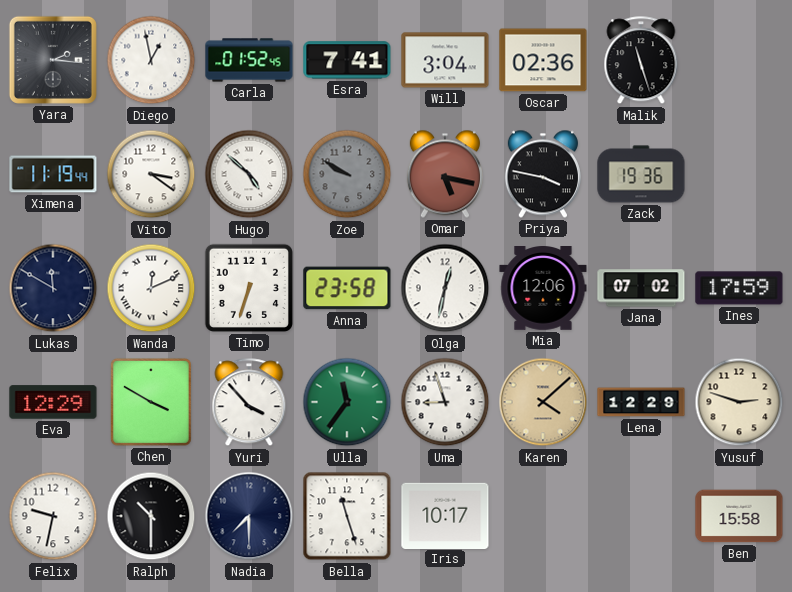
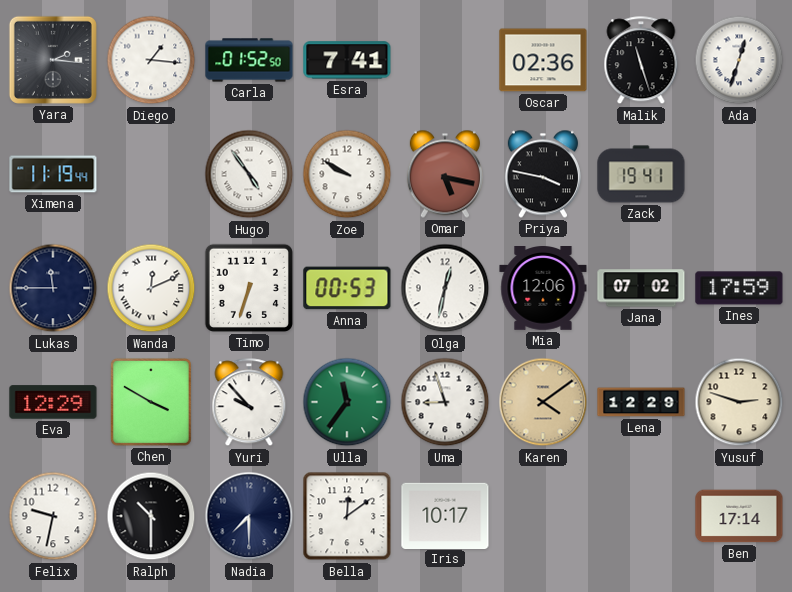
Diego: 12:58 -> 1:16
Carla: 01:52:45 -> 01:52:50
Will: 3:04 -> none
Ada: none -> 12:33
Vito: 3:21 -> none
Hugo: 4:52 -> 4:54
Zoe dial: grey -> white
Zack: 19:36 -> 19:41
Lukas: 11:50 -> 11:45
Anna: 23:58 -> 00:53
Yuri: 3:53 -> 9:53
Karen: 4:08 -> 4:09
Bella: 11:27 -> 12:09
Ben: 15:58 -> 17:14
